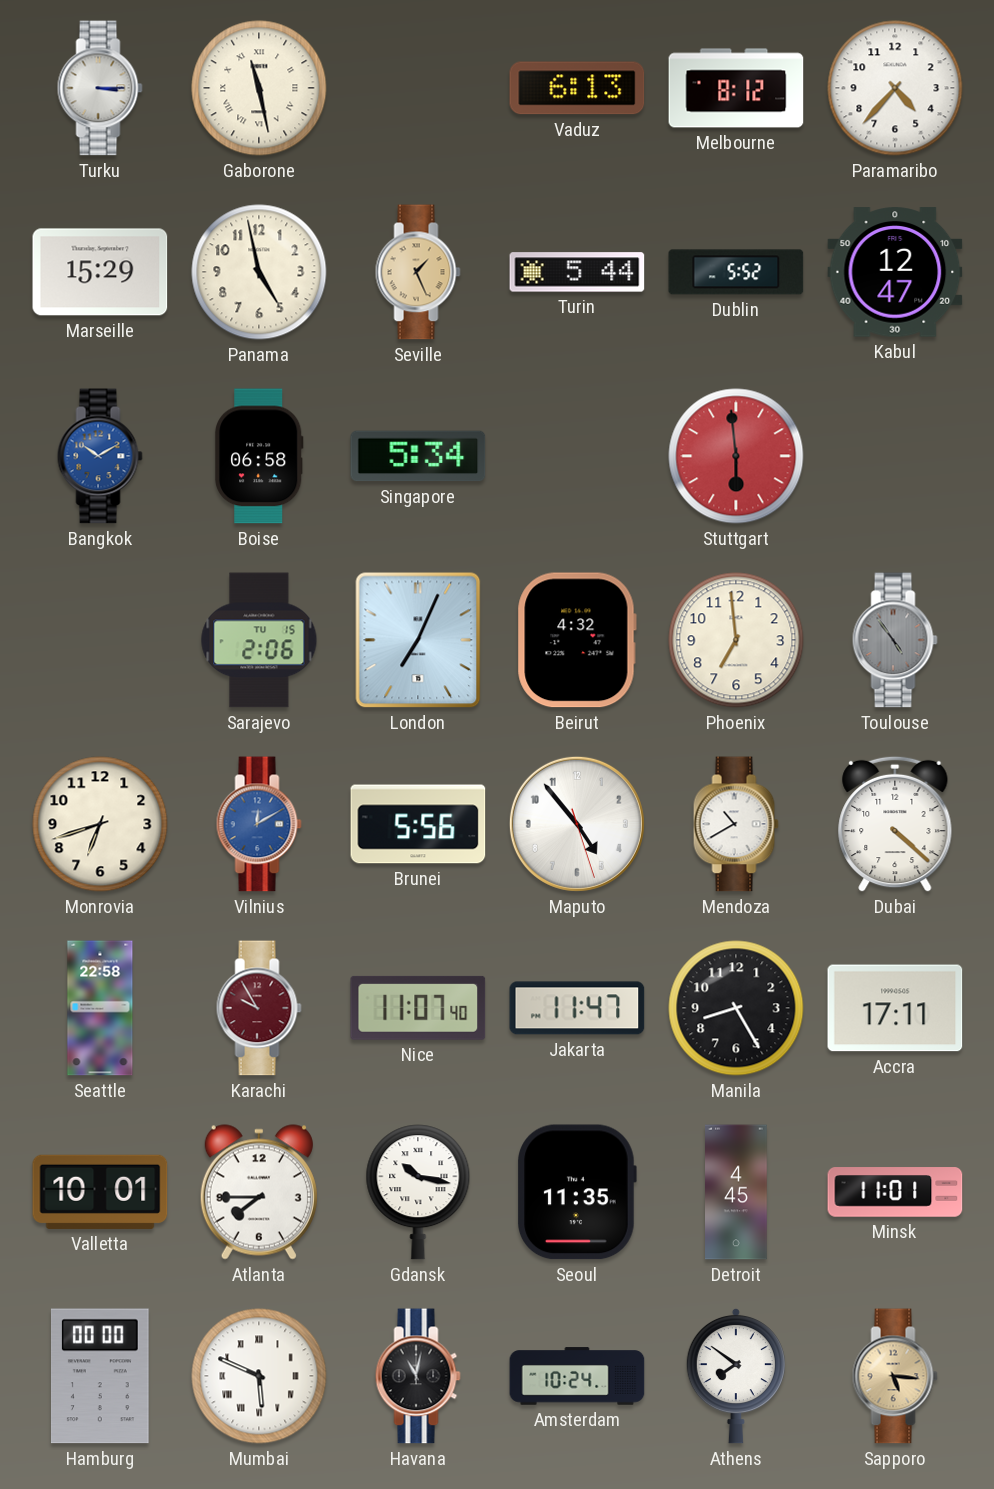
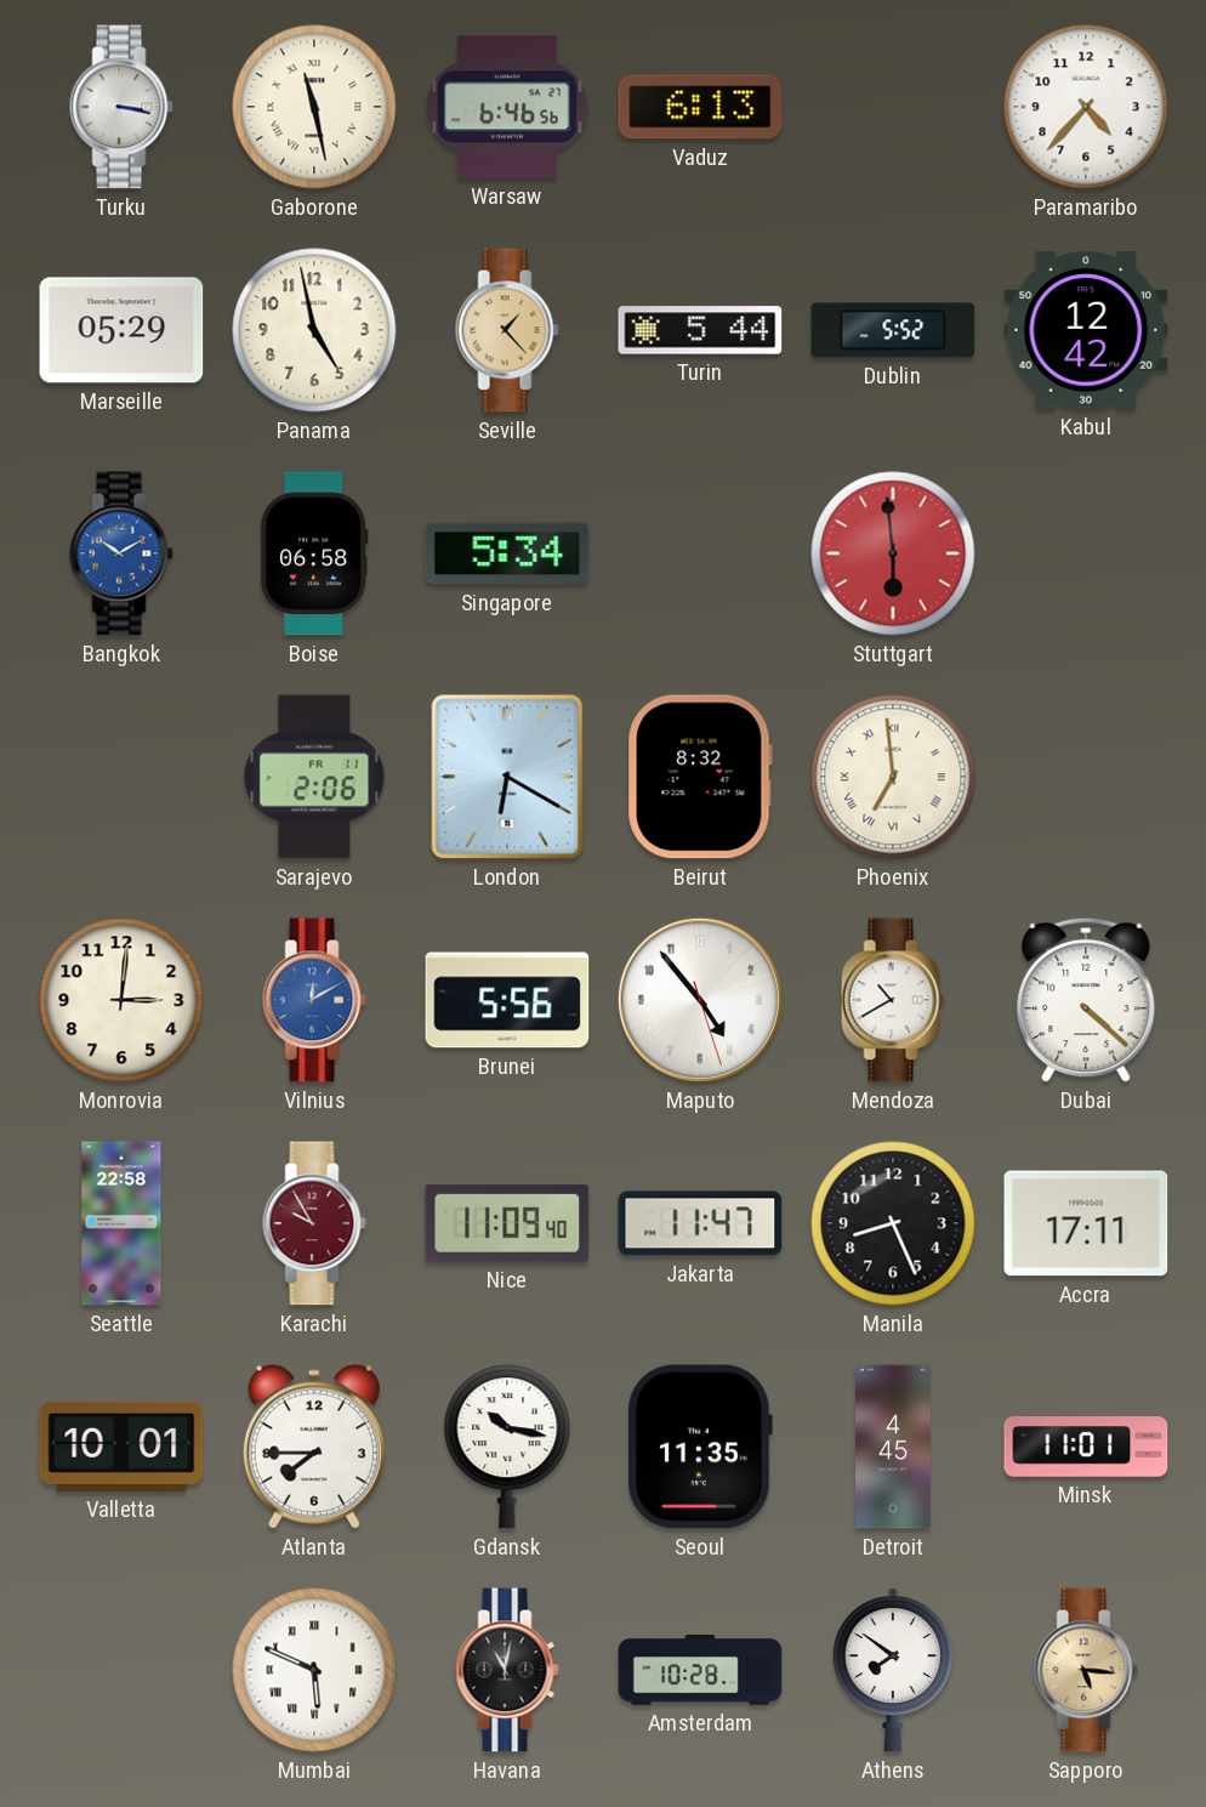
Turku: 3:15 -> 3:17
Warsaw: none -> 6:46
Melbourne: 8:12 -> none
Marseille: 15:29 -> 05:29
Seville: 1:26 -> 1:23
Kabul: 12:47 -> 12:42
Sarajevo date: TU 15 -> FR 11
London: 7:04 -> 6:20
Beirut: 4:32 -> 8:32
Phoenix numerals: Arabic -> Roman
Toulouse: 4:54 -> none
Monrovia: 6:42 -> 3:01
Nice: 11:07 -> 11:09
Manila: 8:25 -> 8:26
Hamburg: 00:00 -> none
Amsterdam: 10:24 -> 10:28
